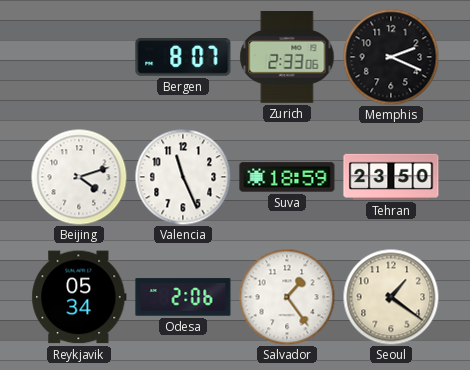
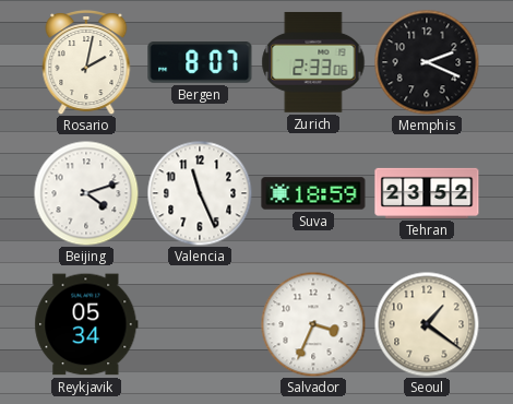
Rosario: none -> 2:02
Tehran: 23:50 -> 23:52
Odesa: 2:06 -> none
Salvador: 1:24 -> 3:34
